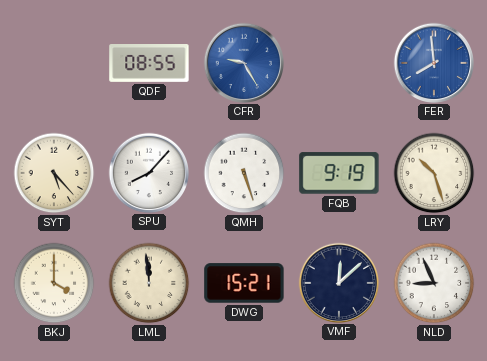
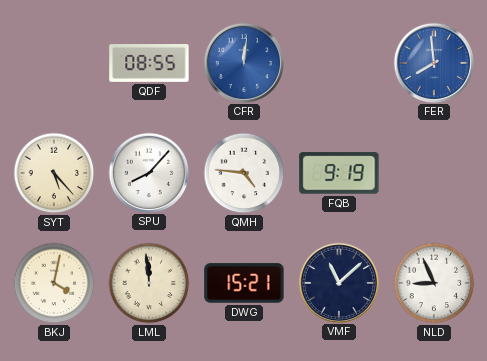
CFR: 9:25 -> 12:01
QMH: 5:27 -> 4:46
LRY: 10:27 -> none
BKJ: 4:00 -> 4:02
VMF: 12:08 -> 11:08
